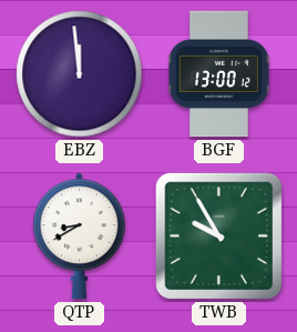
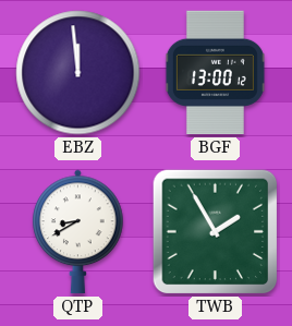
TWB: 9:55 -> 1:55
